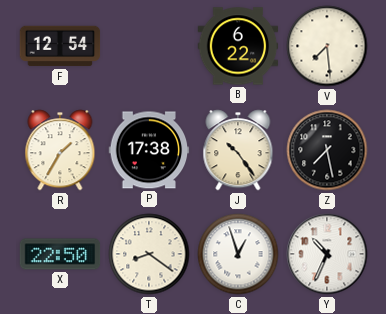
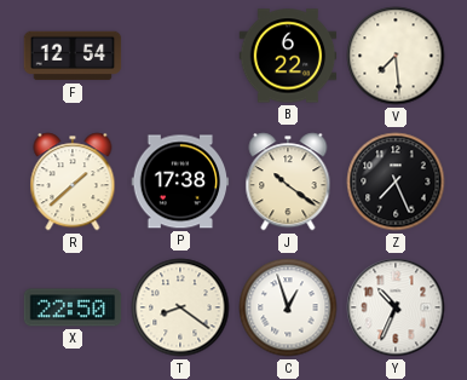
R: 1:35 -> 1:38
J: 10:24 -> 10:21
Z: 7:28 -> 7:26
